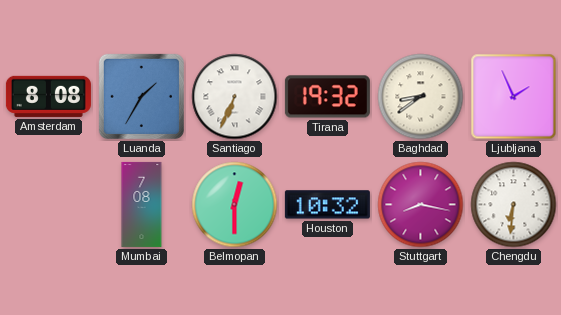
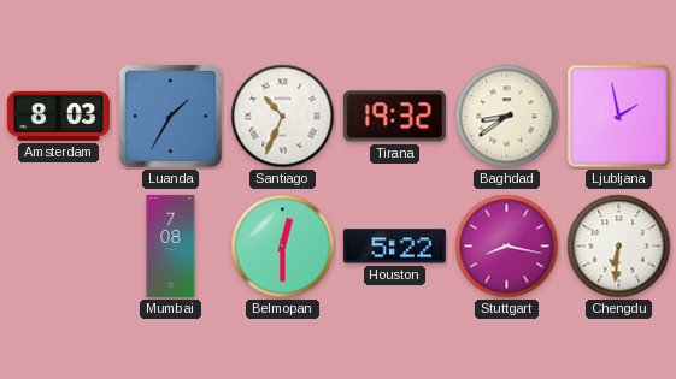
Amsterdam: 8:08 -> 8:03
Santiago: 6:34 -> 10:34
Ljubljana: 1:56 -> 1:58
Houston: 10:32 -> 5:22
